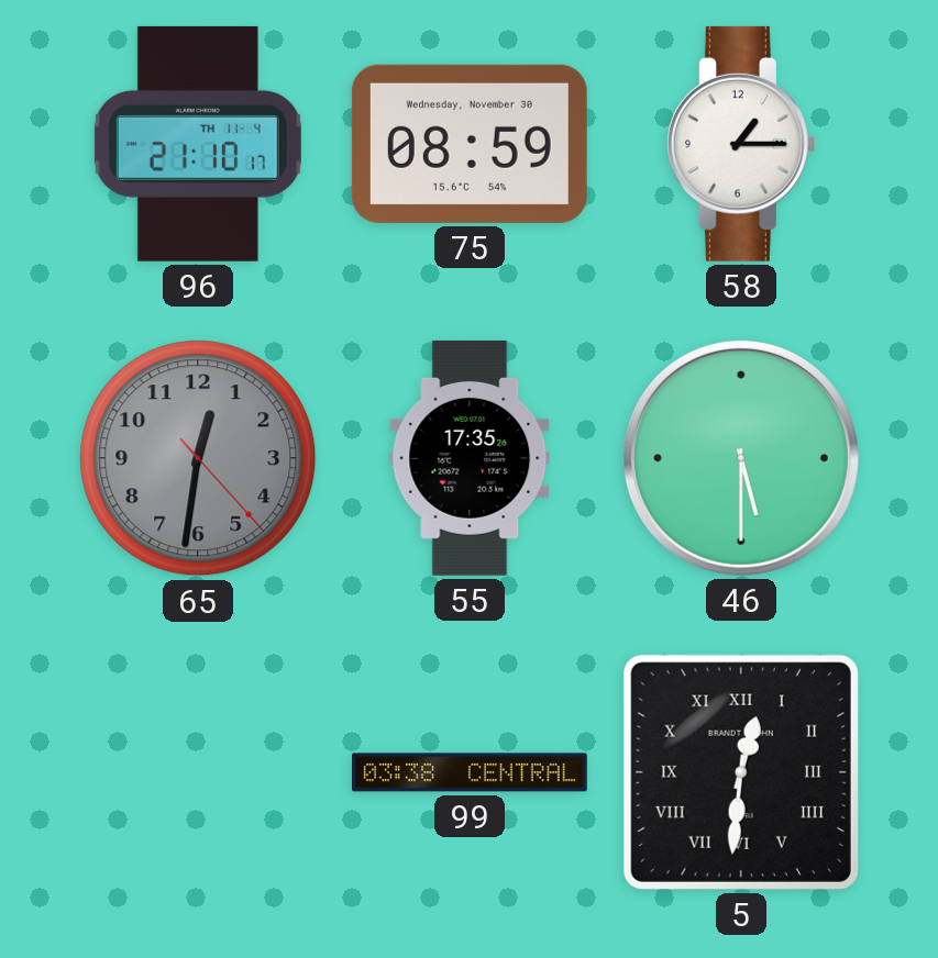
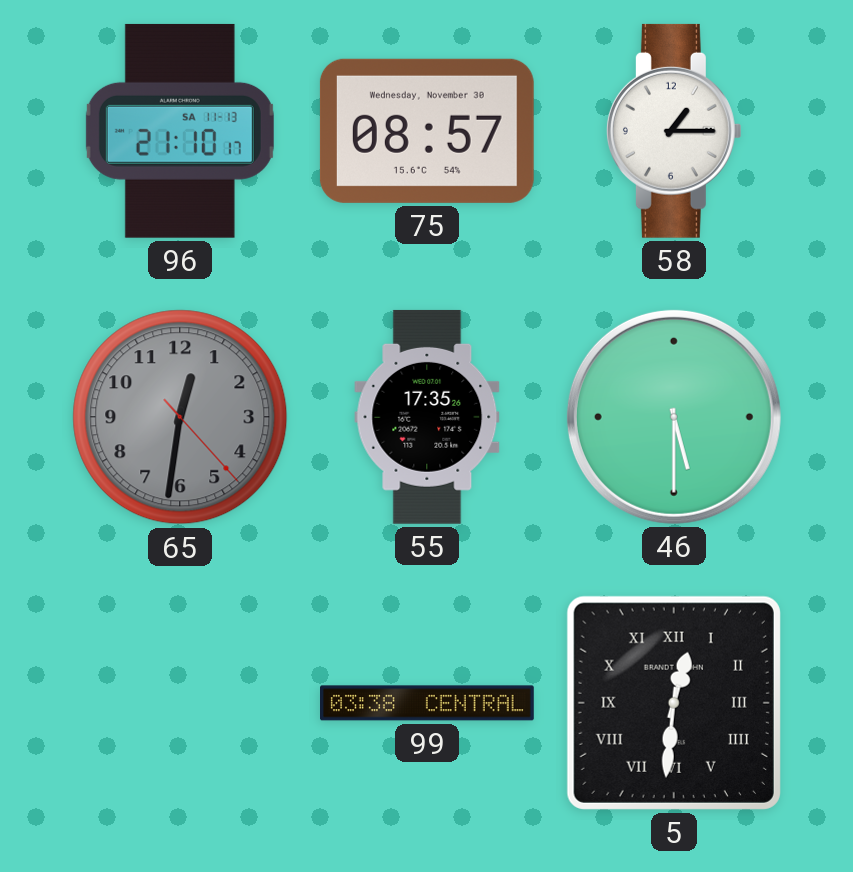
96 date: TH 11-4 -> SA 11-13
75: 08:59 -> 08:57
